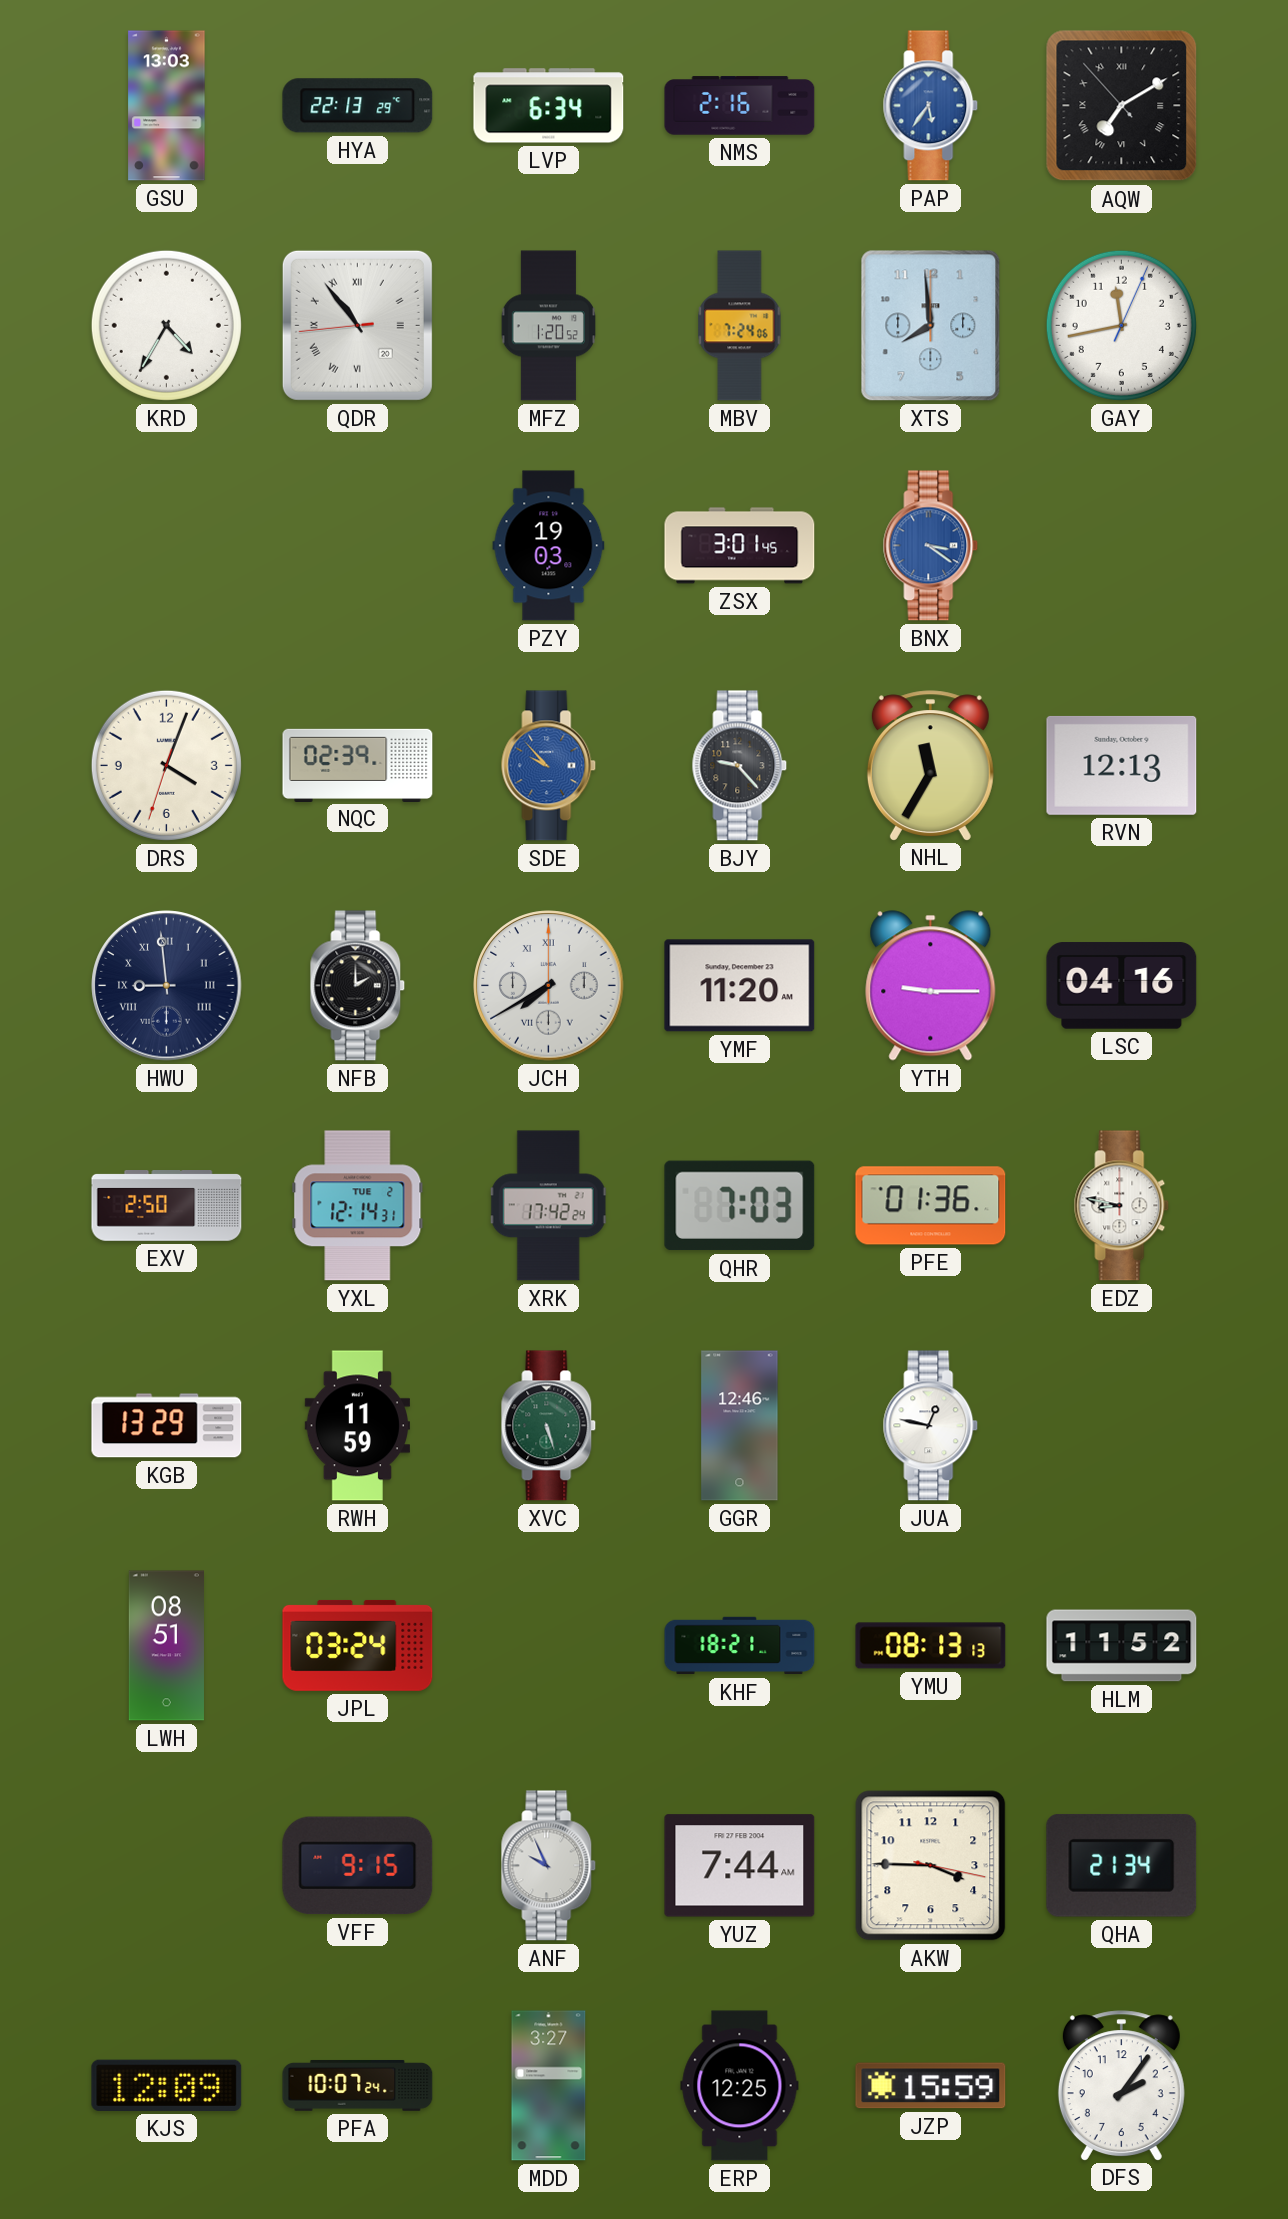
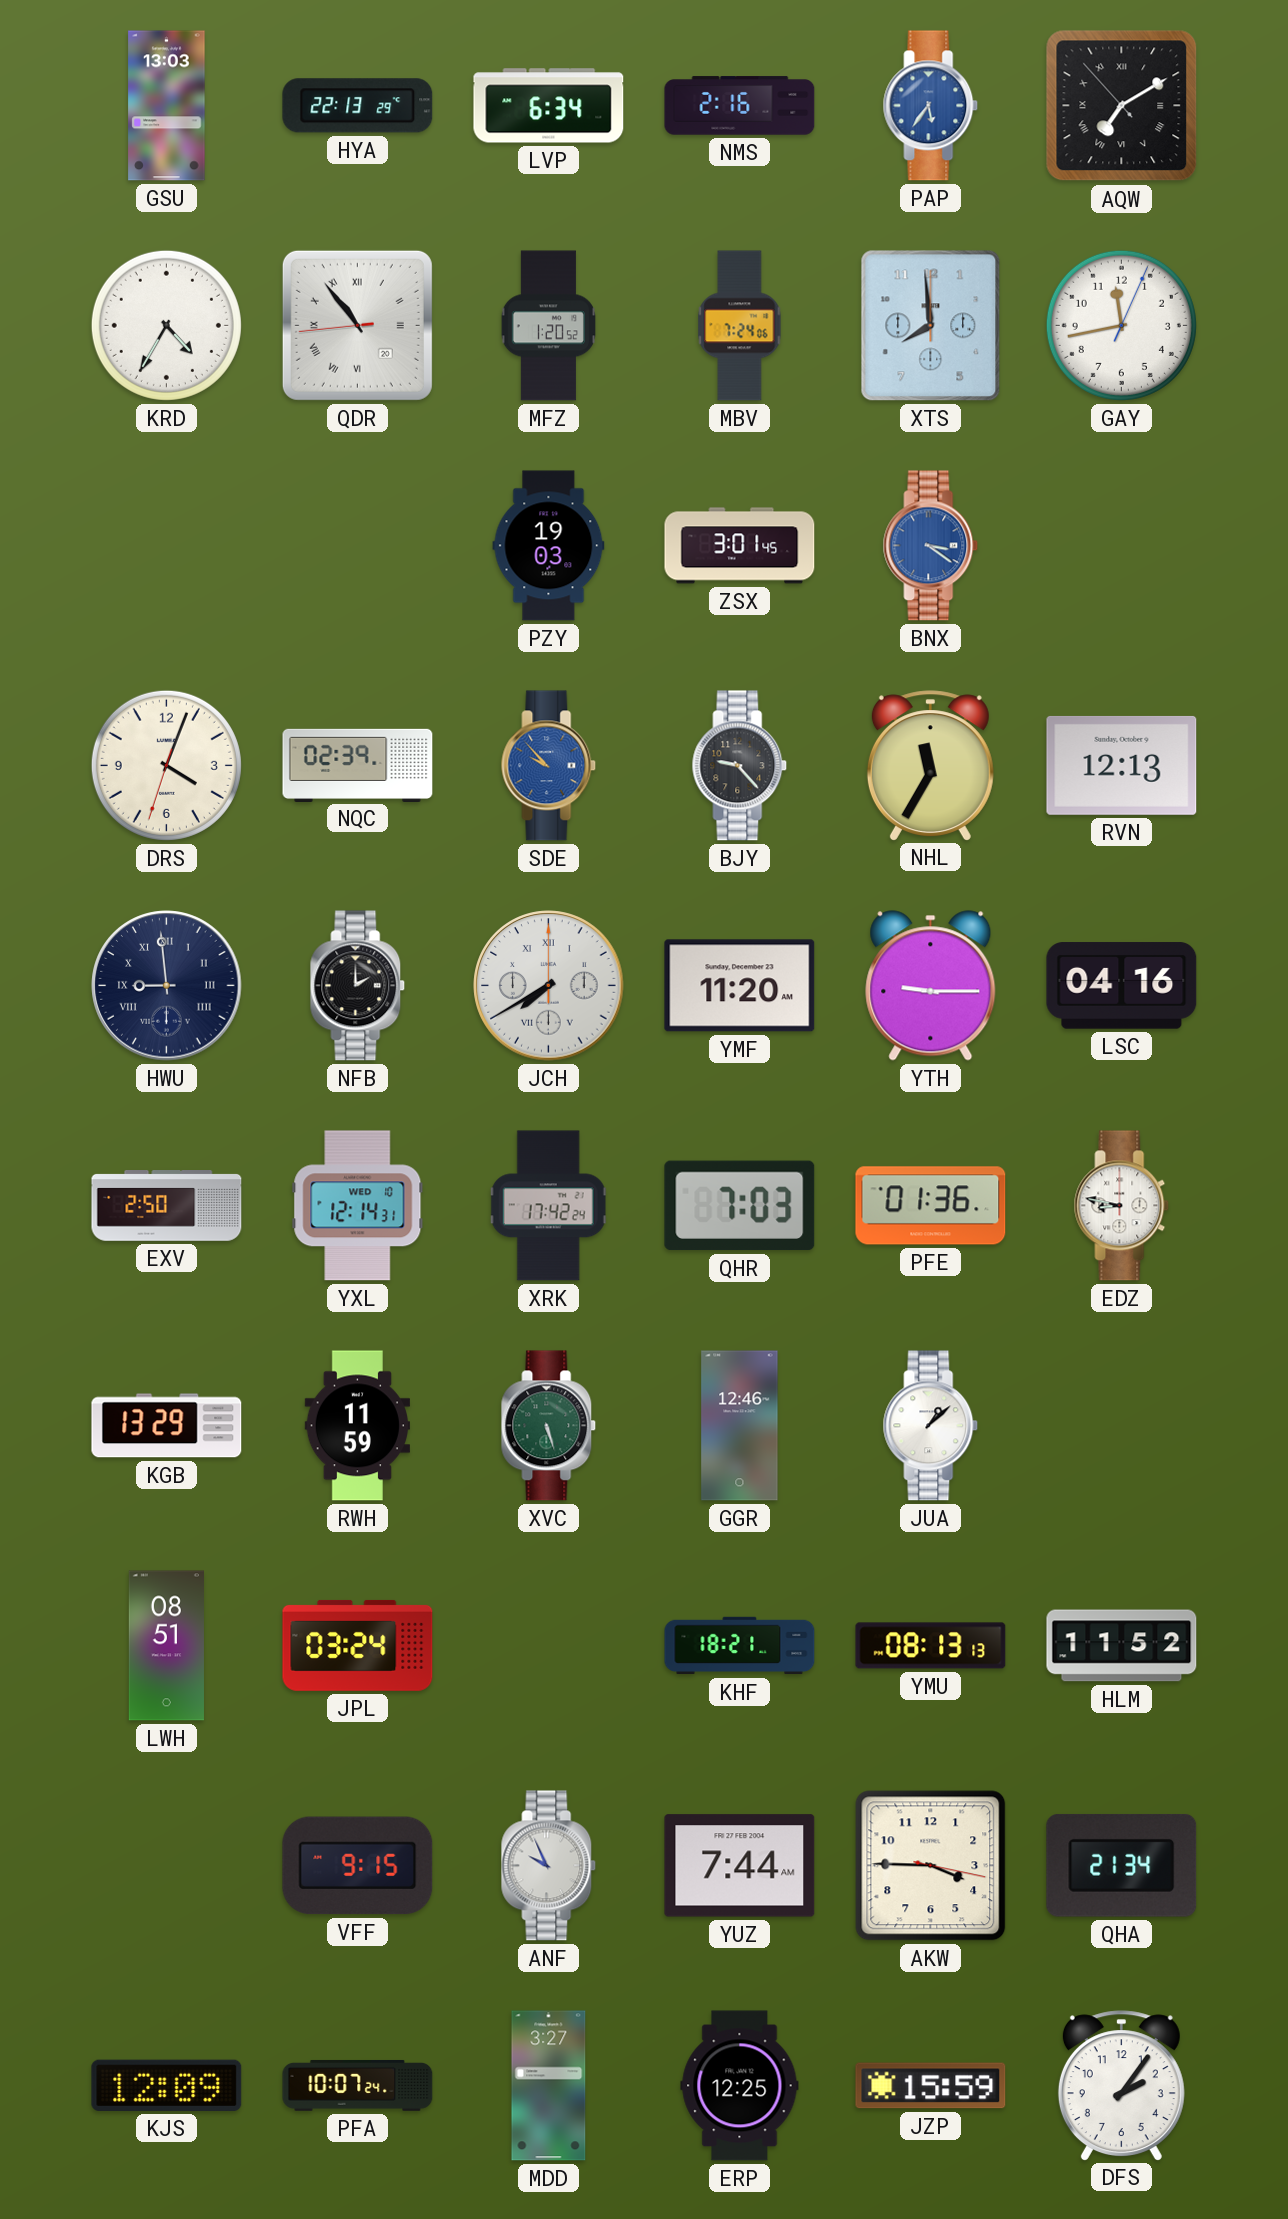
YXL date: TUE 2 -> WED 10
JUA: 12:47 -> 1:08
